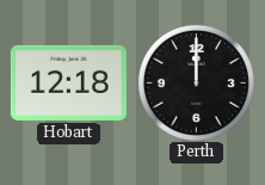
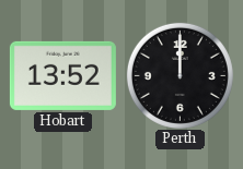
Hobart: 12:18 -> 13:52
